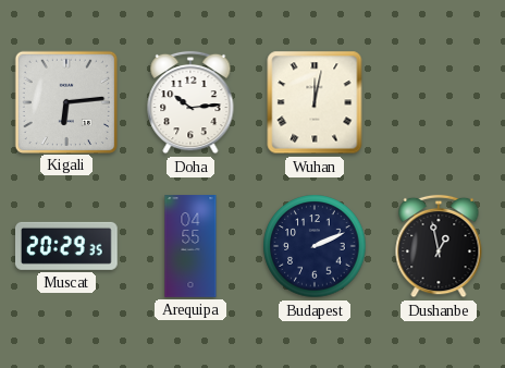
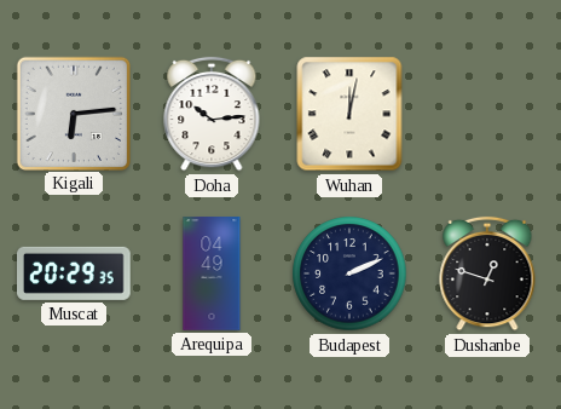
Arequipa: 04:55 -> 04:49
Dushanbe: 12:58 -> 12:48
